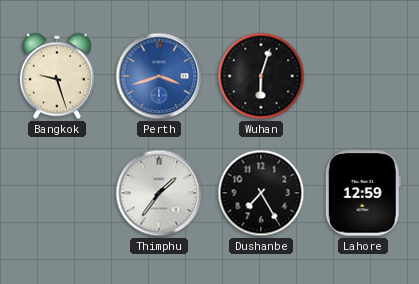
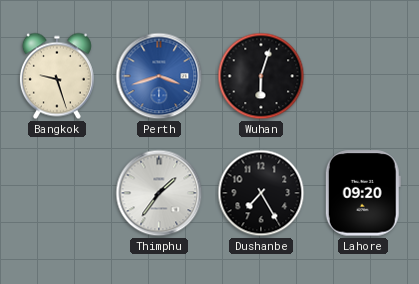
Lahore: 12:59 -> 09:20
